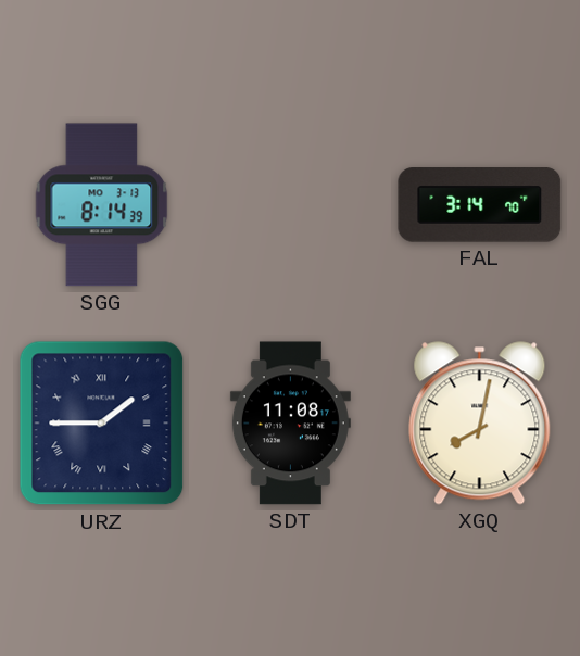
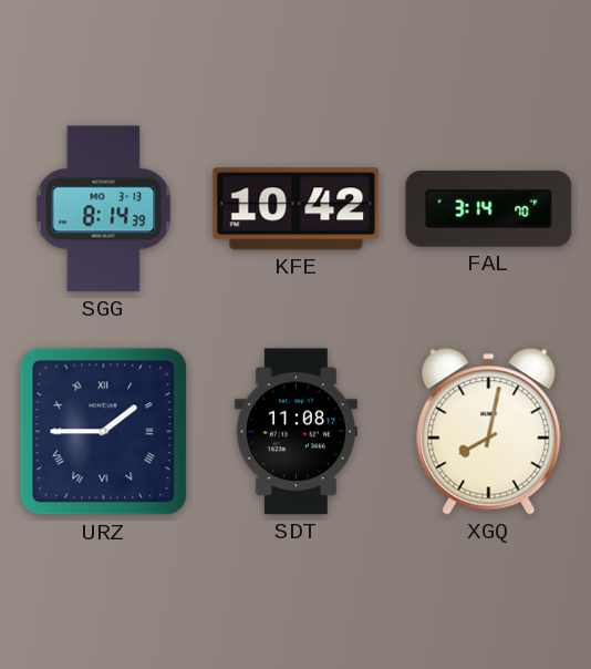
KFE: none -> 10:42
